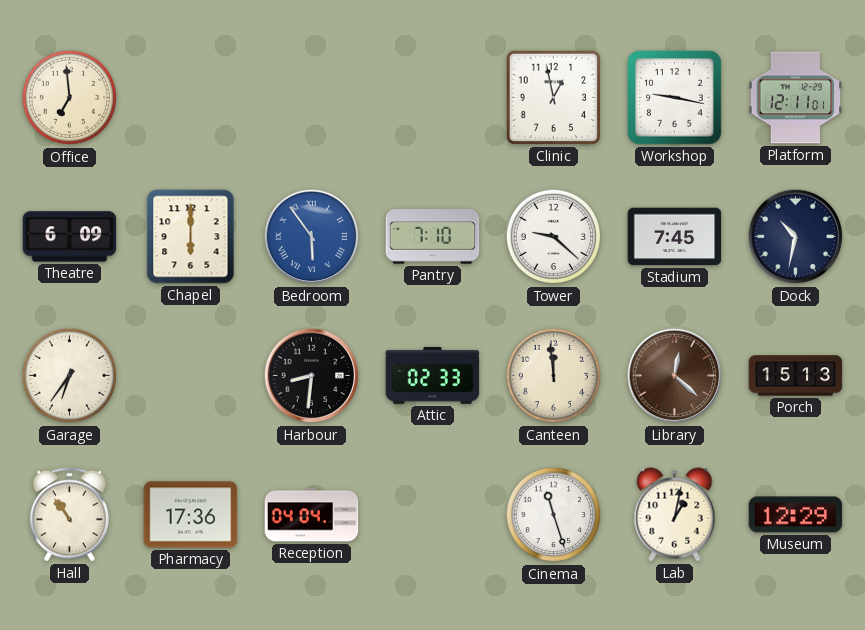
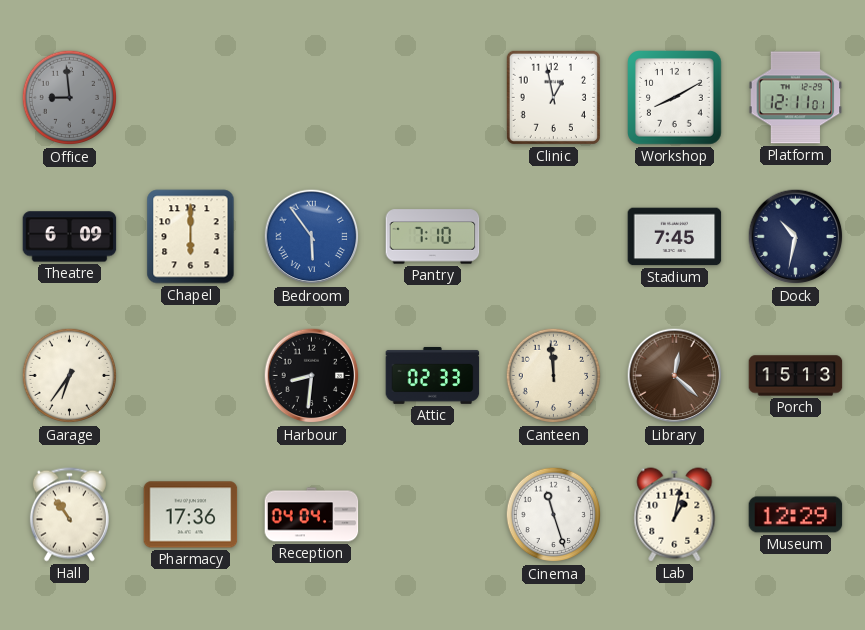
Office: 6:59 -> 8:59
Office dial: cream -> grey
Workshop: 9:17 -> 8:10
Tower: 9:22 -> none
